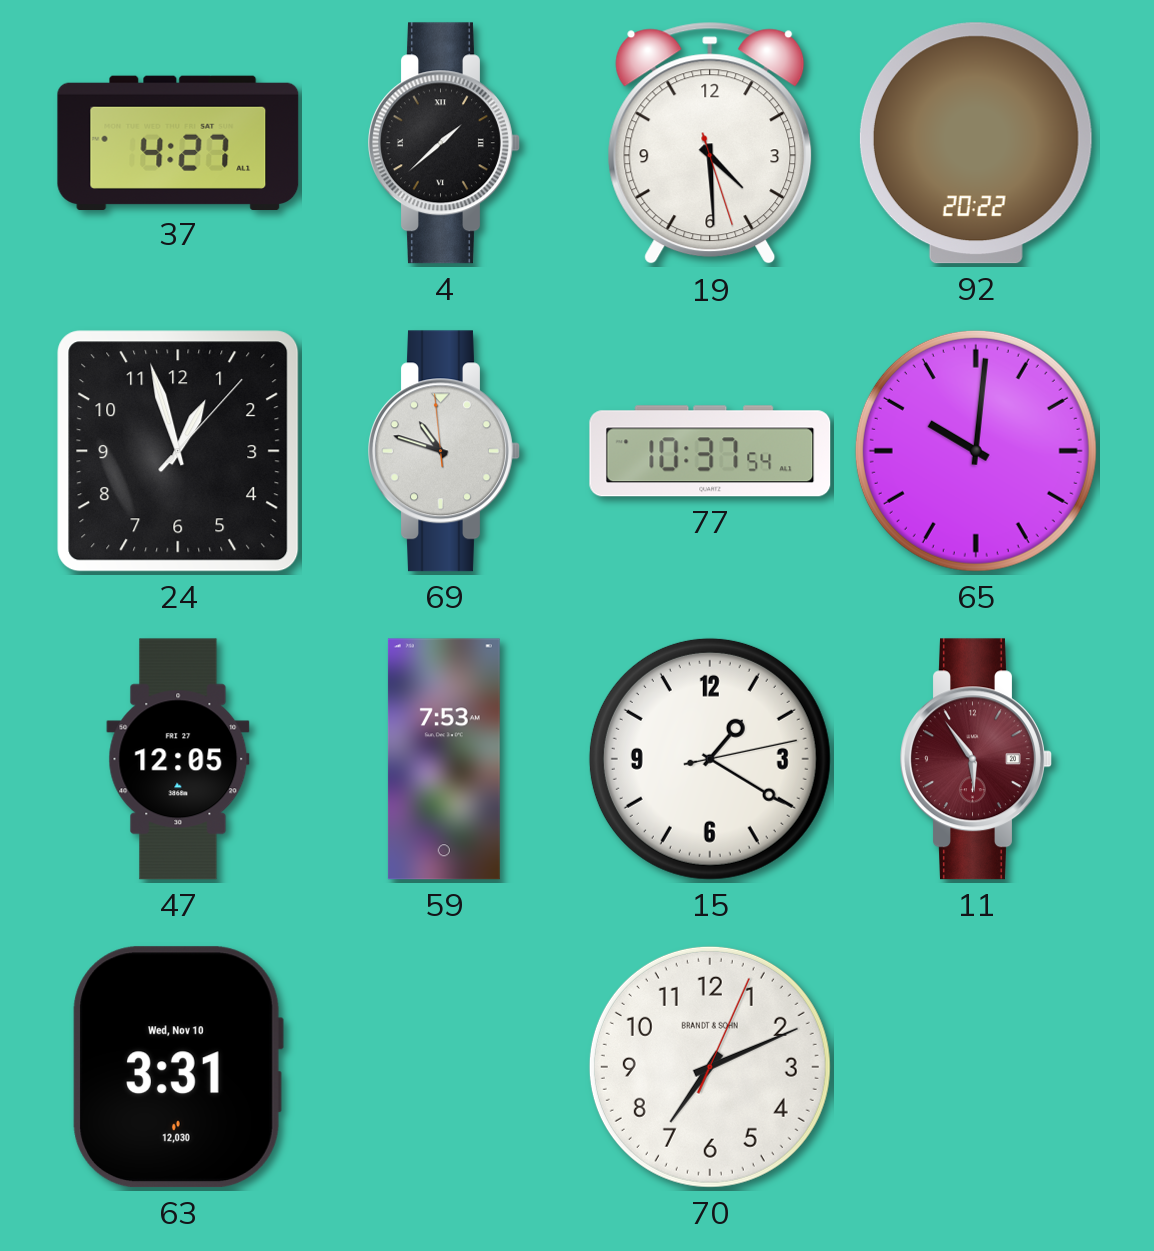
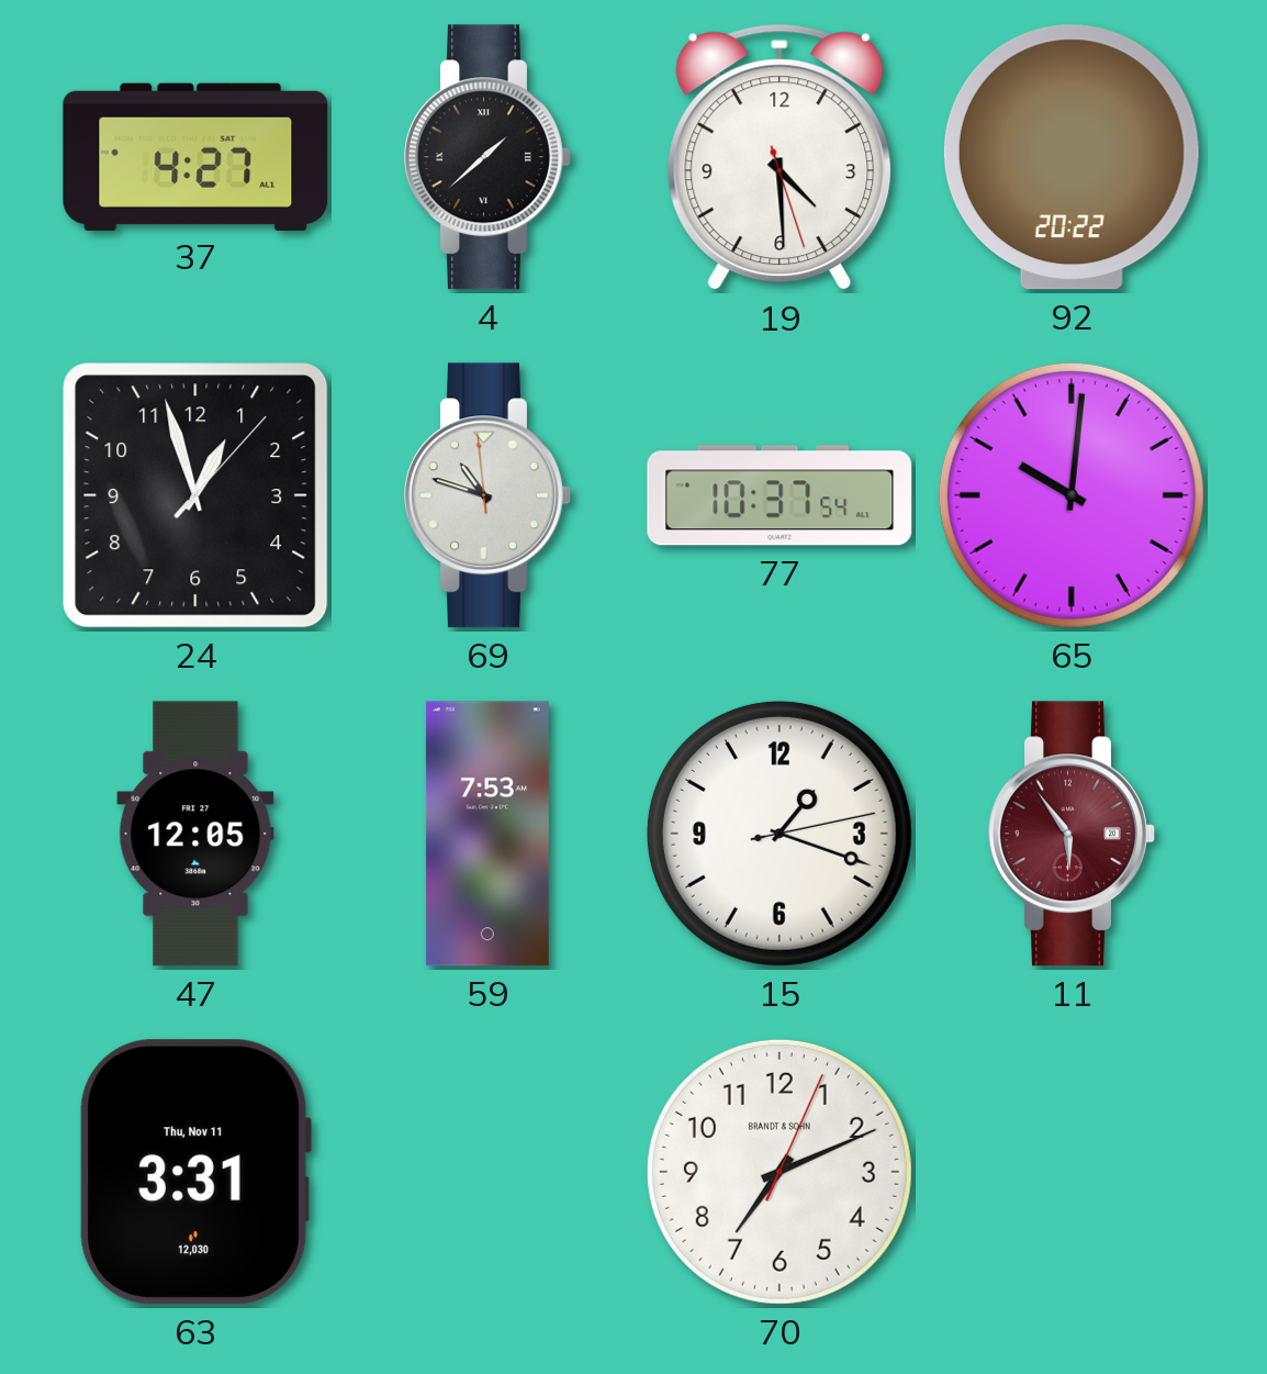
15: 1:20 -> 1:18
63 date: Wed, Nov 10 -> Thu, Nov 11
